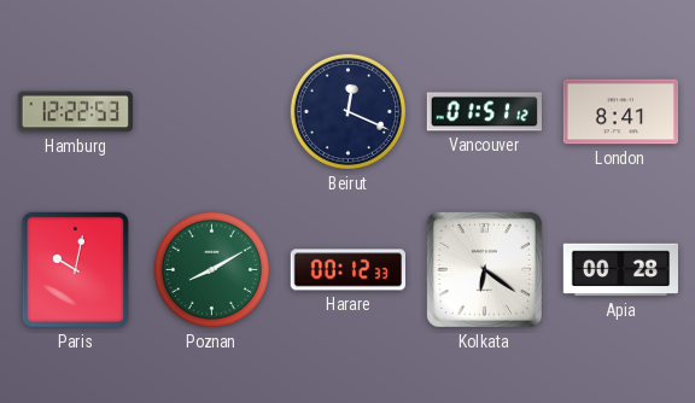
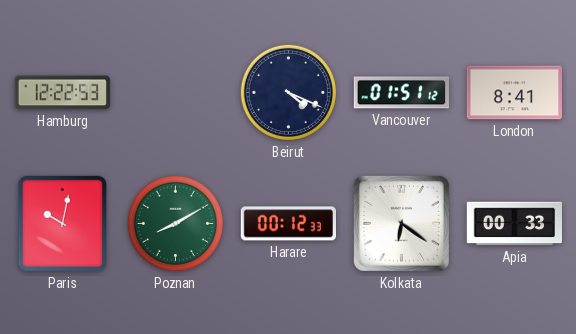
Beirut: 12:19 -> 4:19
Apia: 00:28 -> 00:33
